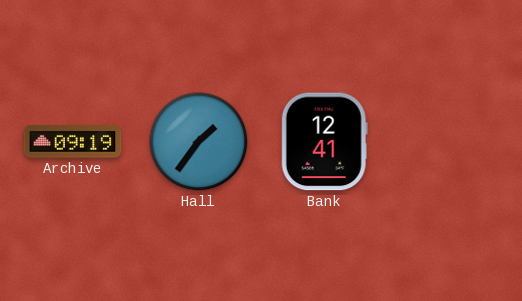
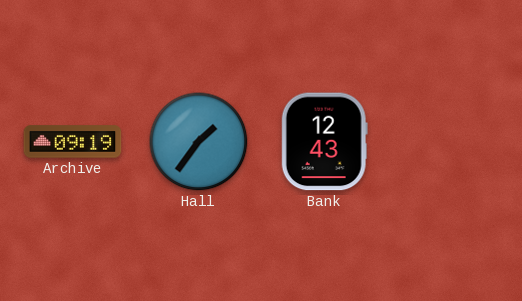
Bank: 12:41 -> 12:43
